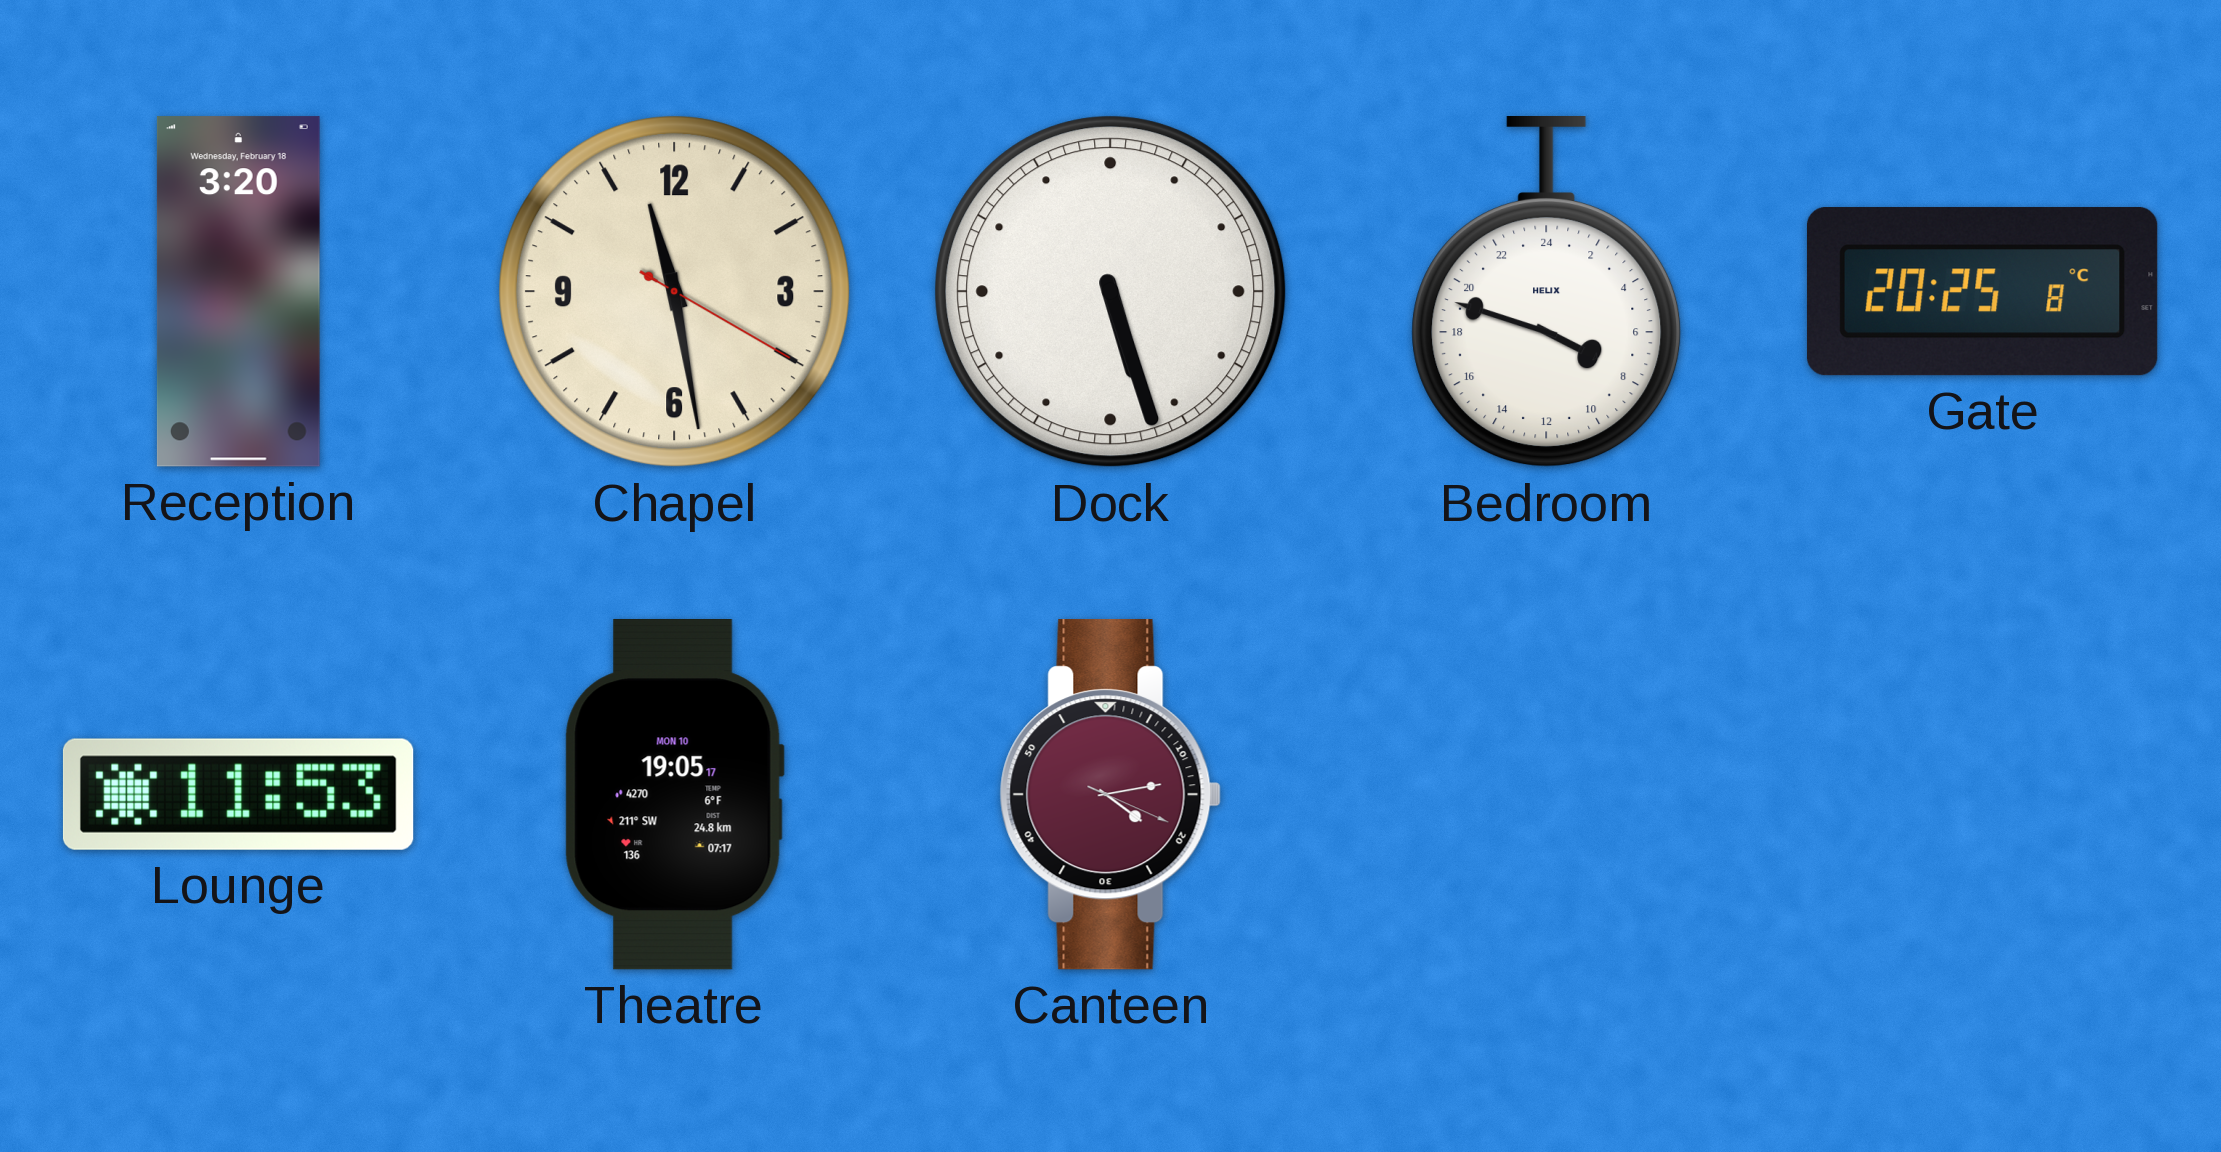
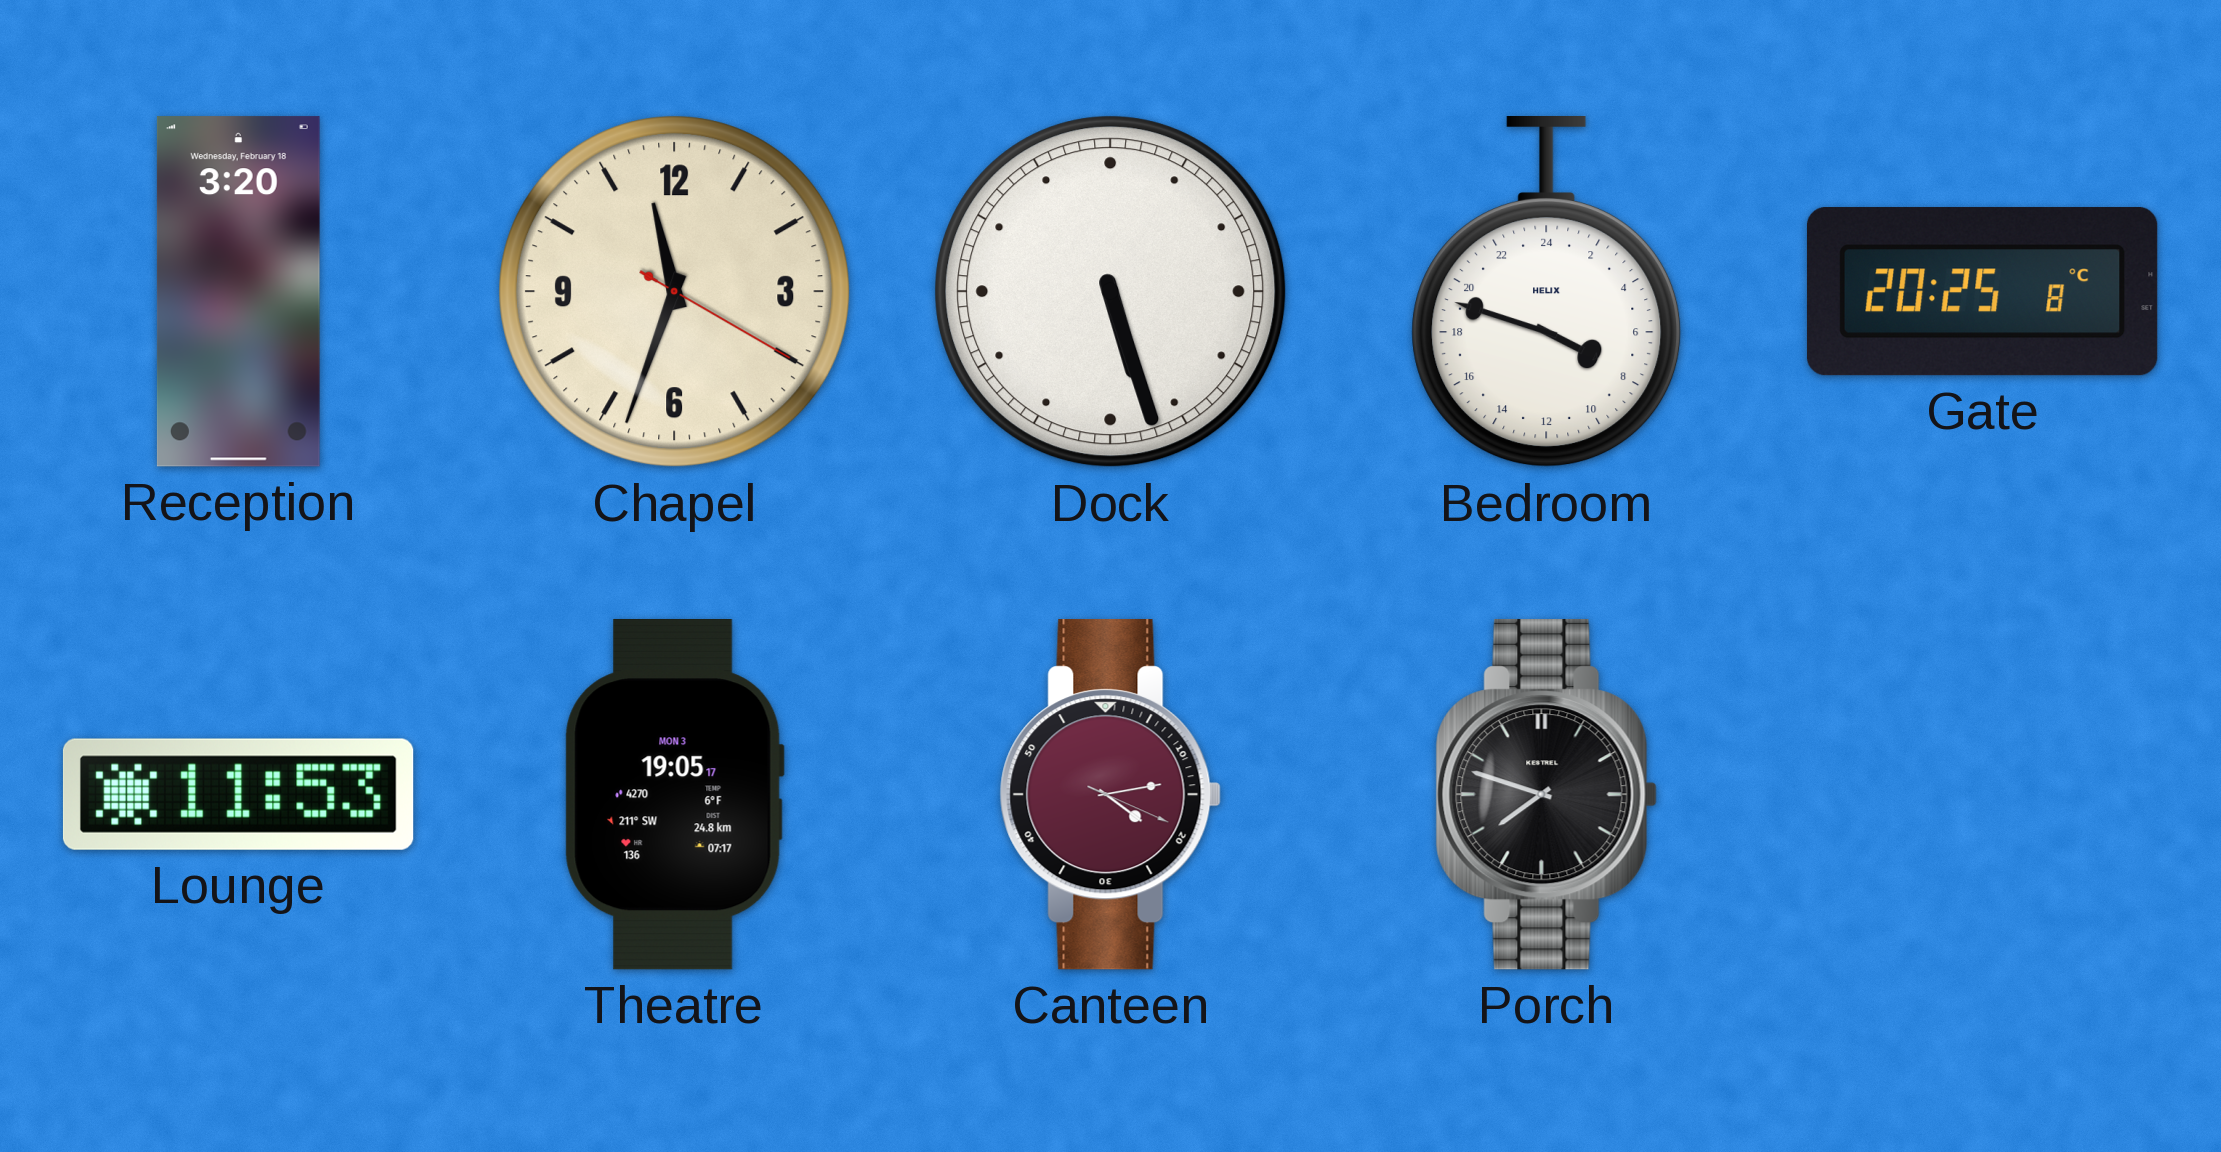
Chapel: 11:28 -> 11:33
Theatre date: MON 10 -> MON 3
Porch: none -> 7:48
